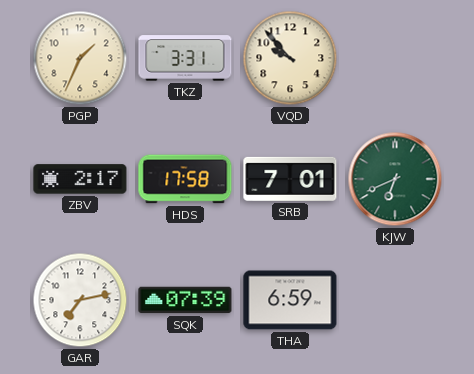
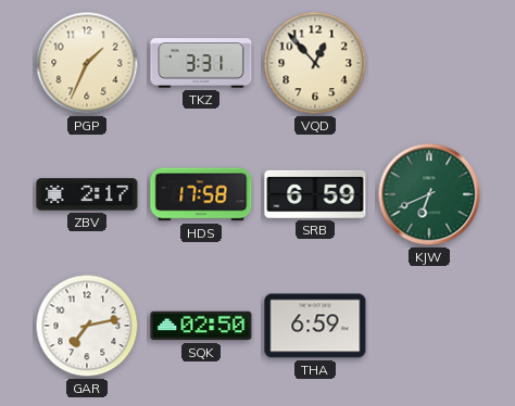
VQD: 9:53 -> 12:53
SRB: 7:01 -> 6:59
SQK: 07:39 -> 02:50
